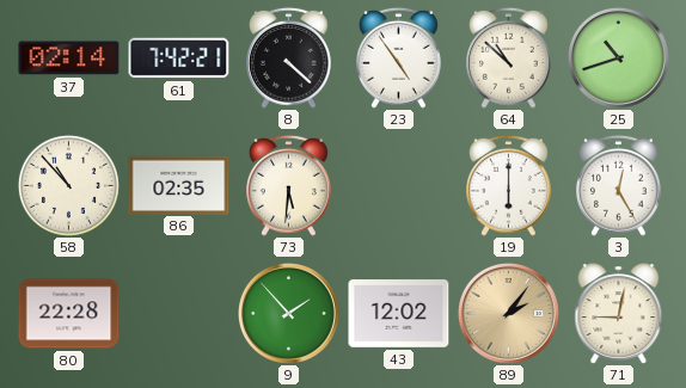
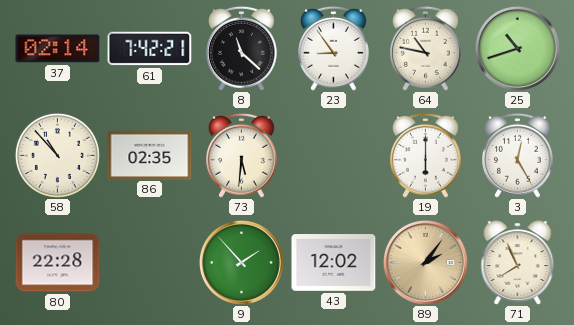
8: 4:22 -> 11:22
23: 4:54 -> 8:54
64: 10:52 -> 10:47
71: 9:02 -> 7:56
